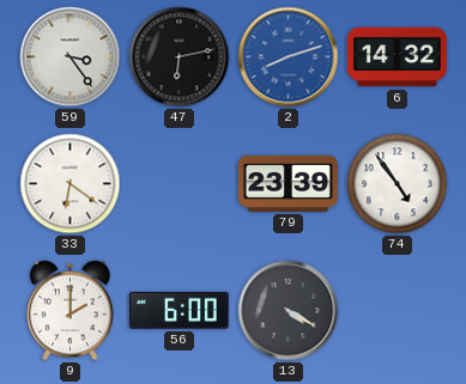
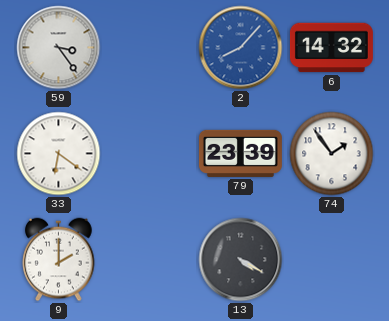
47: 6:13 -> none
2: 8:12 -> 8:07
74: 4:54 -> 1:54
56: 6:00 -> none
